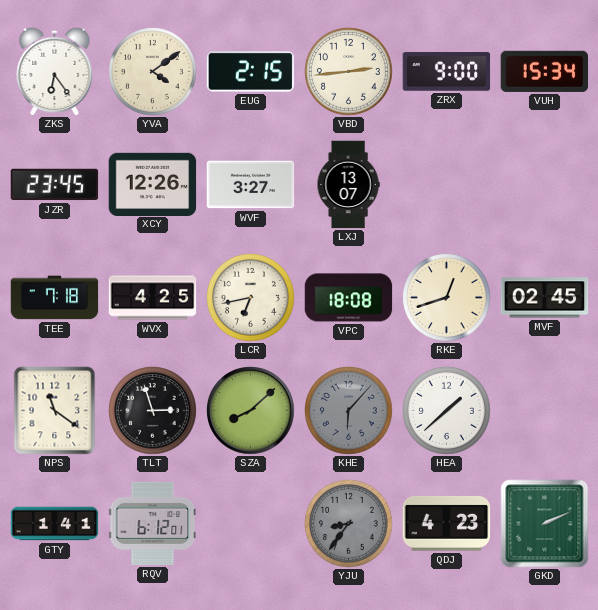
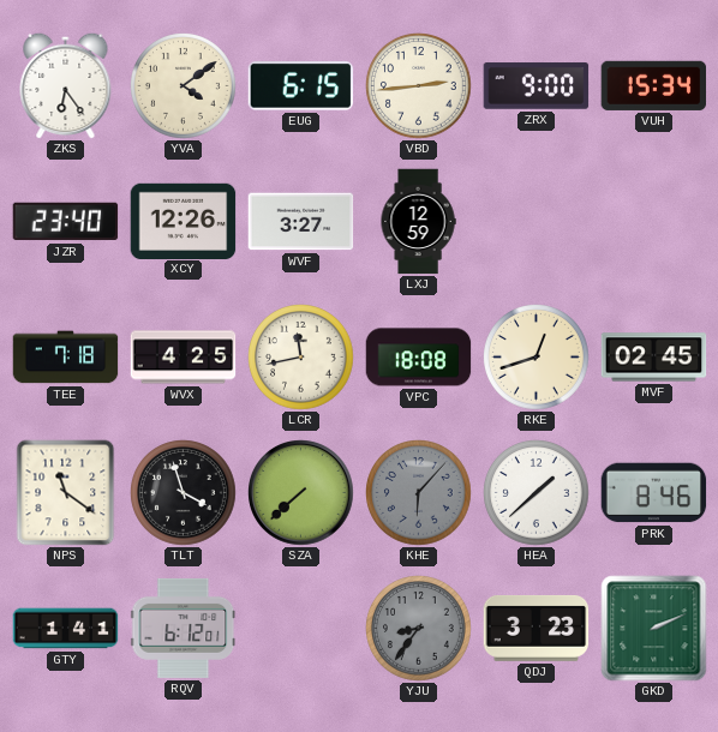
EUG: 2:15 -> 6:15
JZR: 23:45 -> 23:40
LXJ: 13:07 -> 12:59
LCR: 6:43 -> 11:43
TLT: 2:57 -> 3:57
SZA: 8:08 -> 7:38
PRK: none -> 8:46
QDJ: 4:23 -> 3:23
